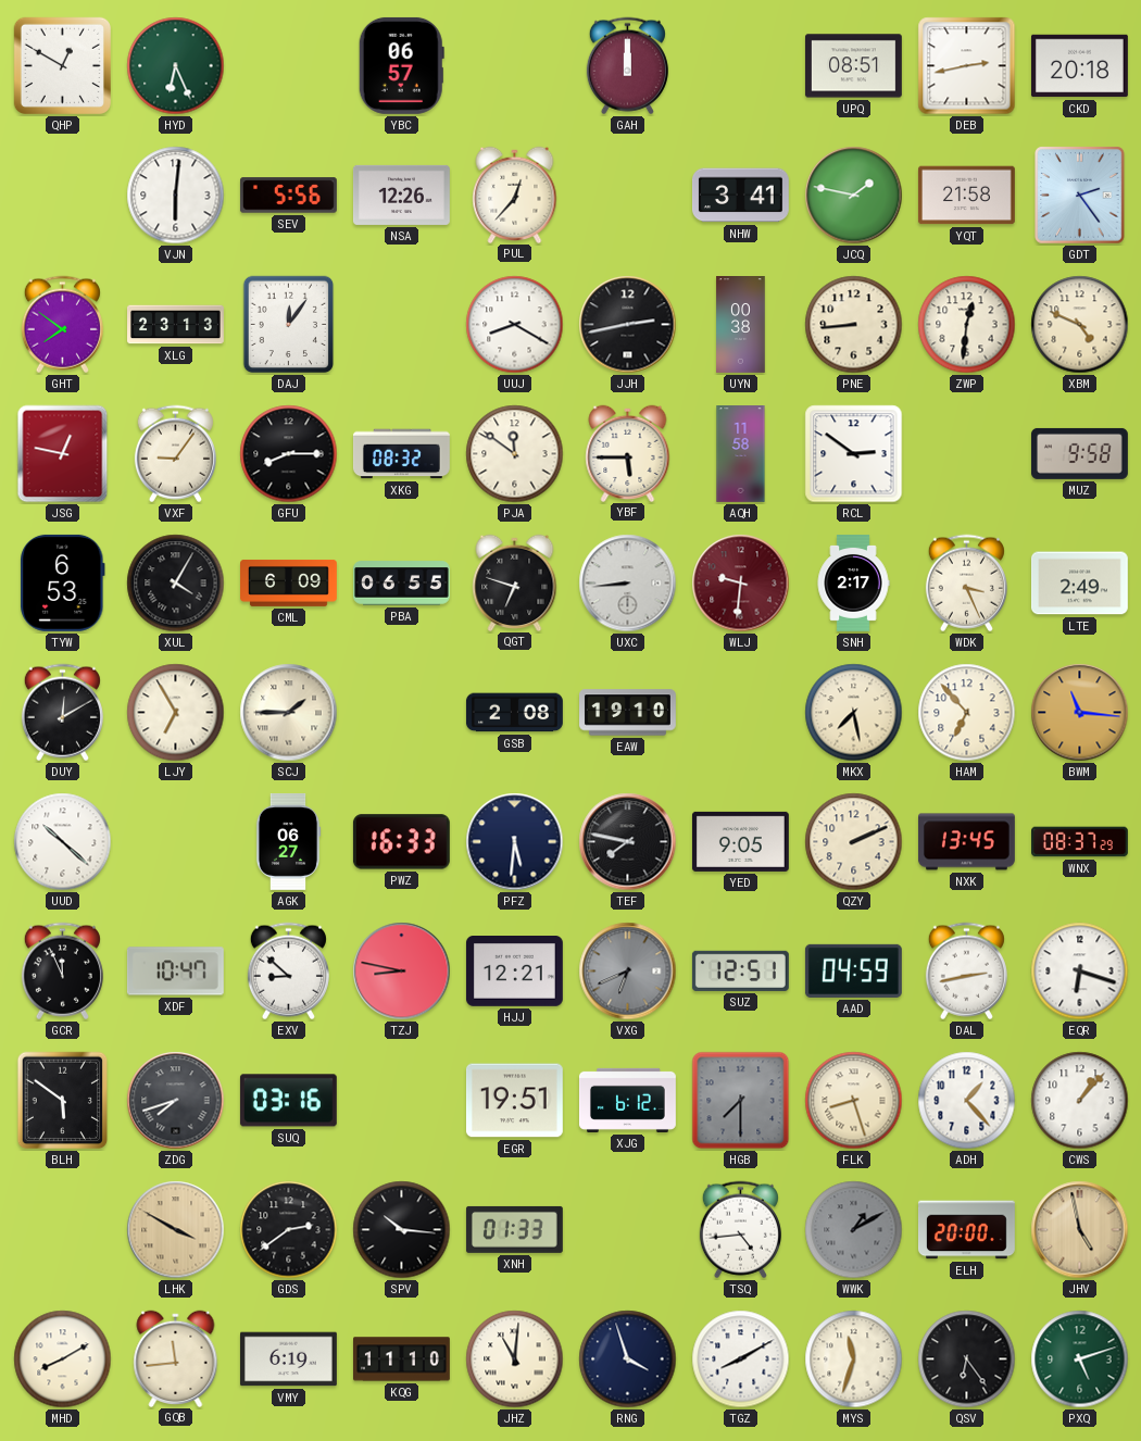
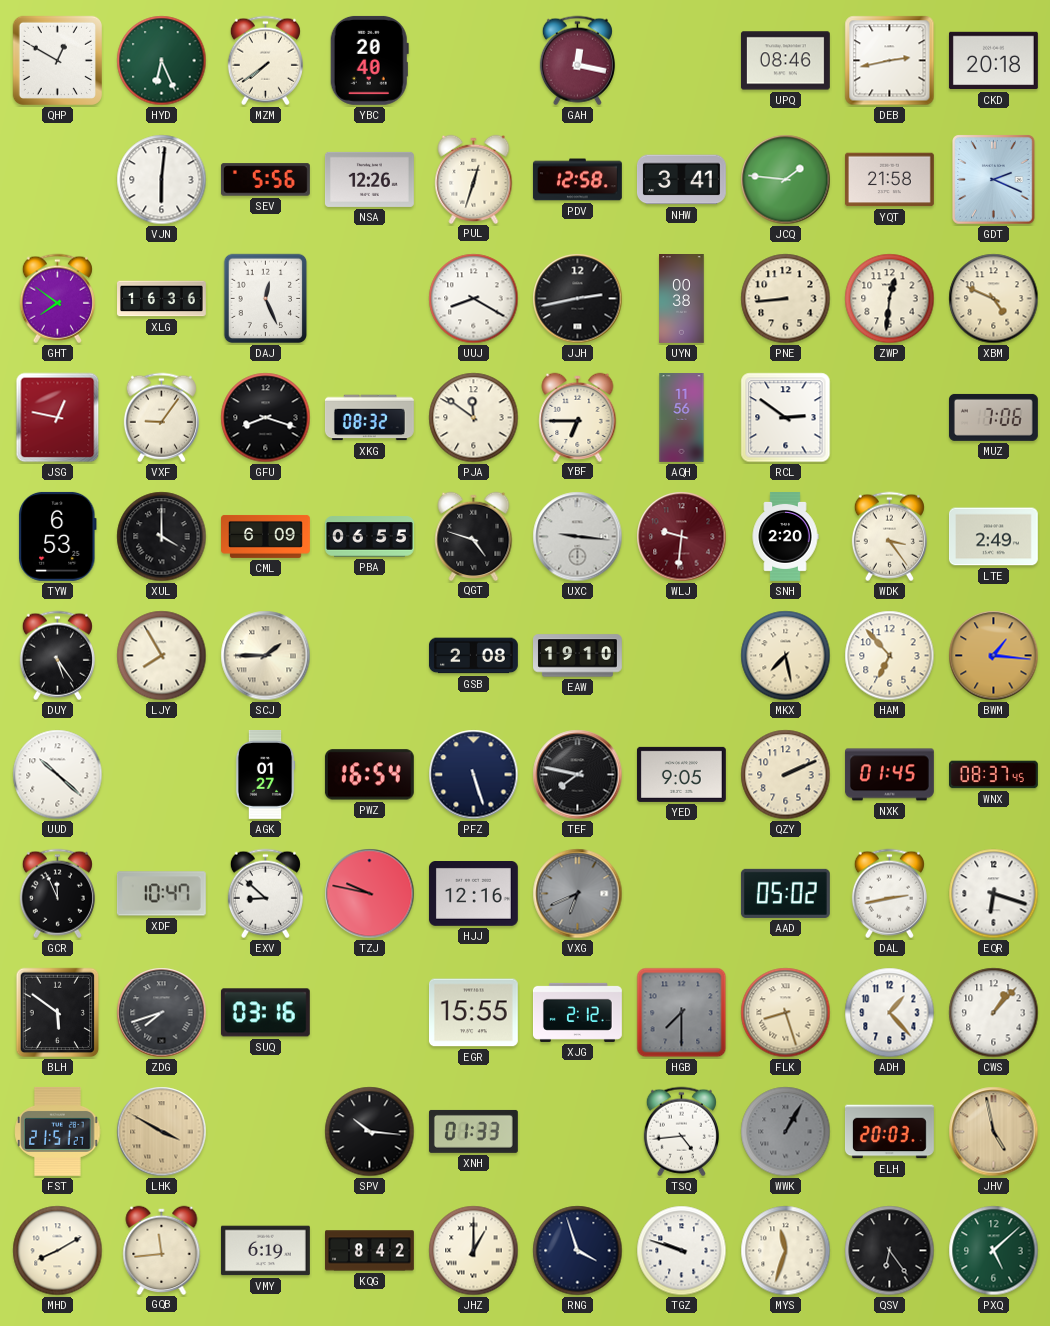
MZM: none -> 7:39
YBC: 06:57 -> 20:40
GAH: 12:00 -> 12:17
UPQ: 08:51 -> 08:46
PUL: 12:37 -> 12:33
PDV: none -> 12:58
JCQ: 1:47 -> 1:46
GDT: 2:24 -> 2:19
XLG: 23:13 -> 16:36
DAJ: 12:06 -> 12:26
GFU: 8:15 -> 8:18
YBF: 5:45 -> 6:45
AQH: 11:58 -> 11:56
MUZ: 9:58 -> 7:06
XUL: 4:05 -> 4:00
QGT: 6:48 -> 4:48
UXC: 8:44 -> 9:16
SNH: 2:17 -> 2:20
WDK: 3:26 -> 3:24
DUY: 12:10 -> 5:24
LJY: 6:55 -> 7:55
BWM: 11:16 -> 1:16
AGK: 06:27 -> 01:27
PWZ: 16:33 -> 16:54
PFZ: 5:31 -> 5:27
NXK: 13:45 -> 01:45
WNX: 08:37:29 -> 08:37:45
TZJ: 8:47 -> 9:47
HJJ: 12:21 -> 12:16
SUZ: 12:51 -> none
AAD: 04:59 -> 05:02
EGR: 19:51 -> 15:55
XJG: 6:12 -> 2:12
FST: none -> 21:51
GDS: 2:39 -> none
WWK: 1:10 -> 1:05
ELH: 20:00 -> 20:03
KQG: 11:10 -> 8:42
JHZ: 11:01 -> 1:00
TGZ: 8:10 -> 9:48
PXQ: 5:12 -> 5:08
